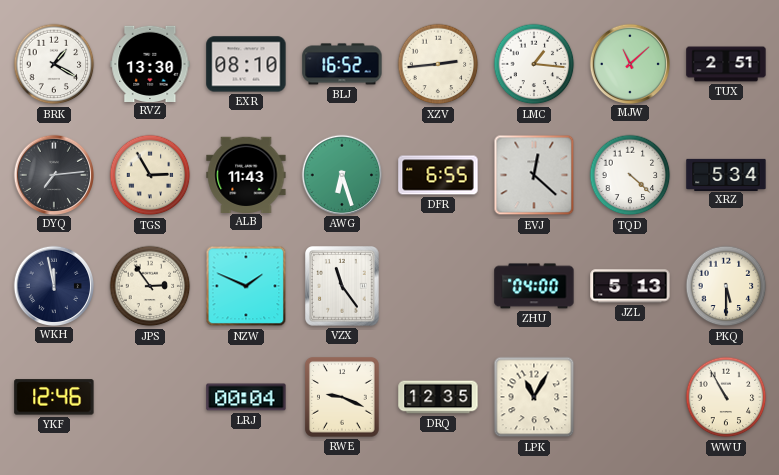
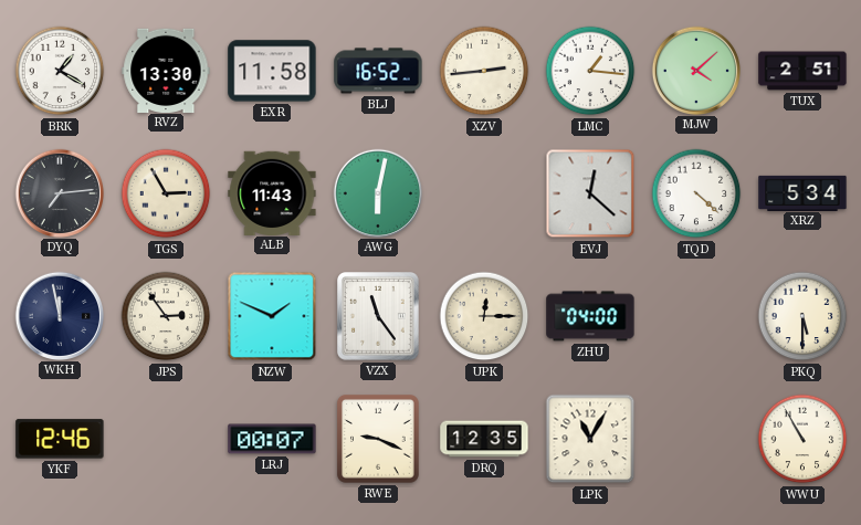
EXR: 08:10 -> 11:58
MJW: 11:08 -> 4:08
AWG: 6:27 -> 6:02
DFR: 6:55 -> none
UPK: none -> 12:15
JZL: 5:13 -> none
LRJ: 00:04 -> 00:07
